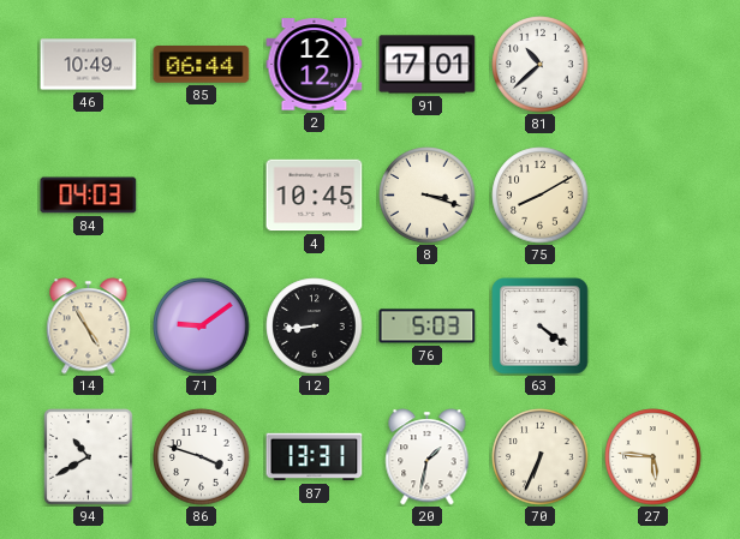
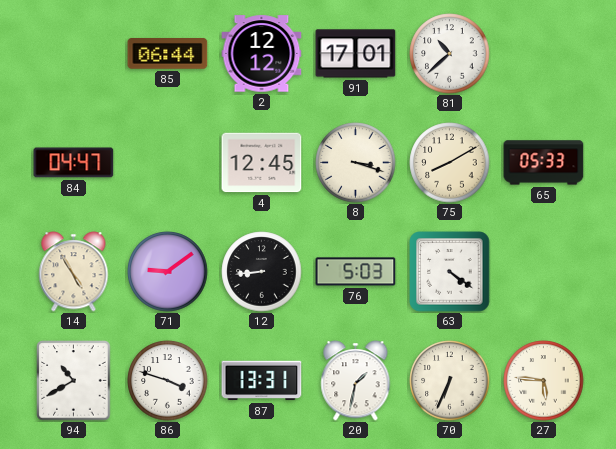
46: 10:49 -> none
84: 04:03 -> 04:47
4: 10:45 -> 12:45
65: none -> 05:33
